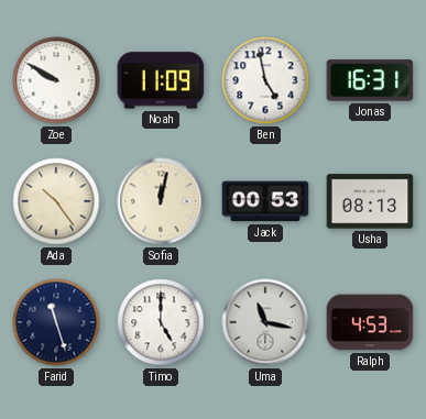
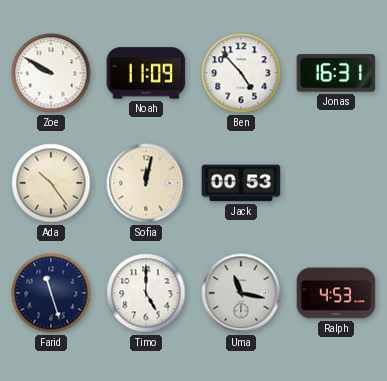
Ben: 4:58 -> 4:53
Usha: 08:13 -> none
